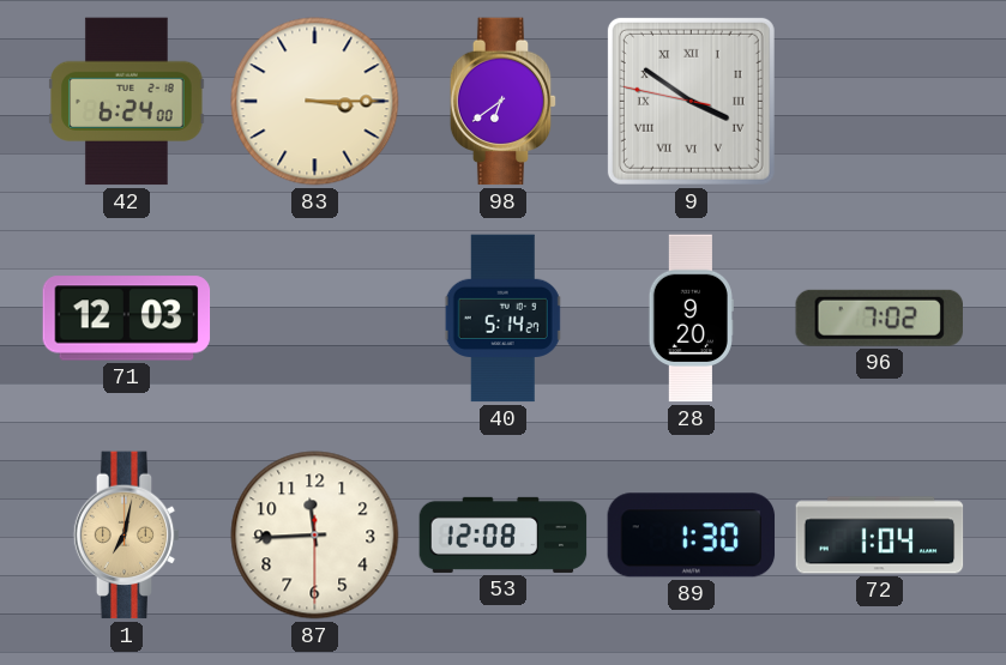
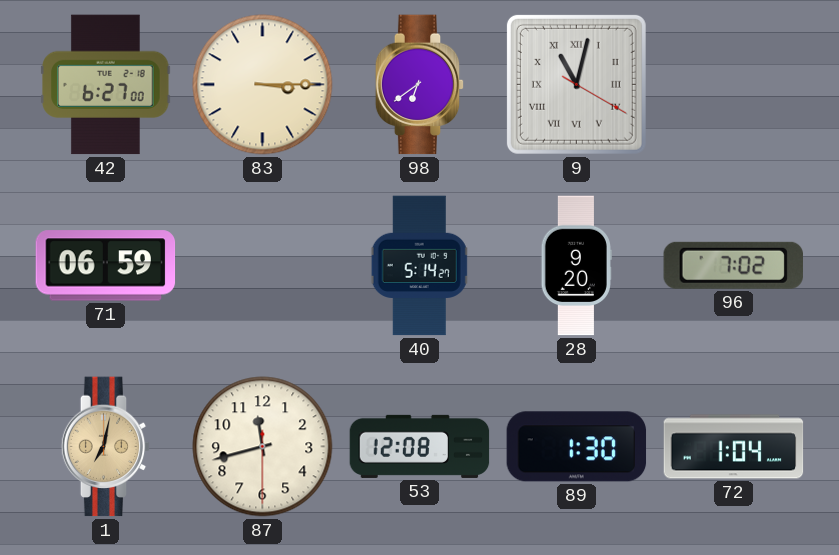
42: 6:24 -> 6:27
9: 3:50 -> 11:02
71: 12:03 -> 06:59
87: 11:44 -> 11:42
